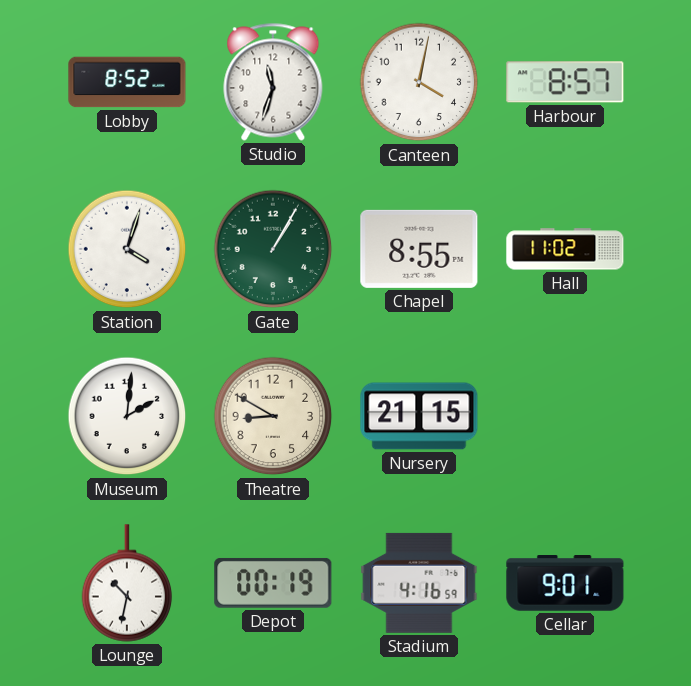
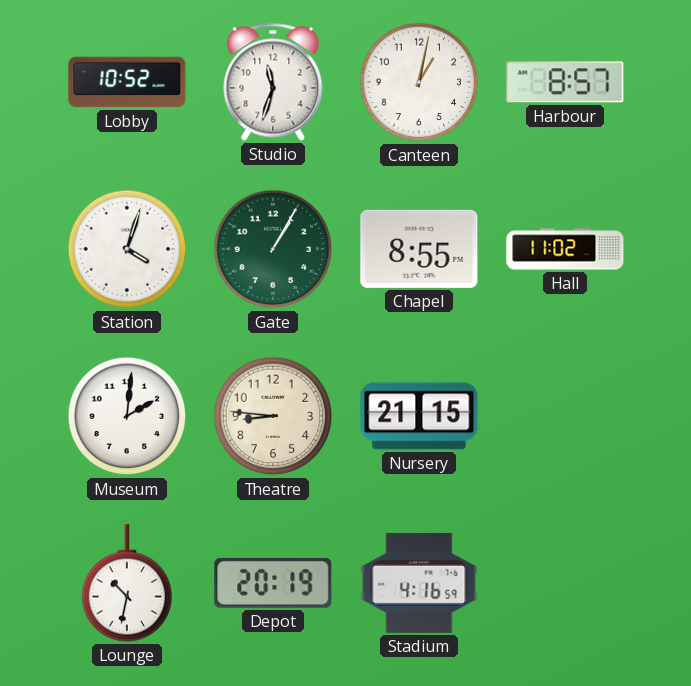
Lobby: 8:52 -> 10:52
Canteen: 4:02 -> 1:02
Theatre: 8:50 -> 8:46
Depot: 00:19 -> 20:19
Cellar: 9:01 -> none
